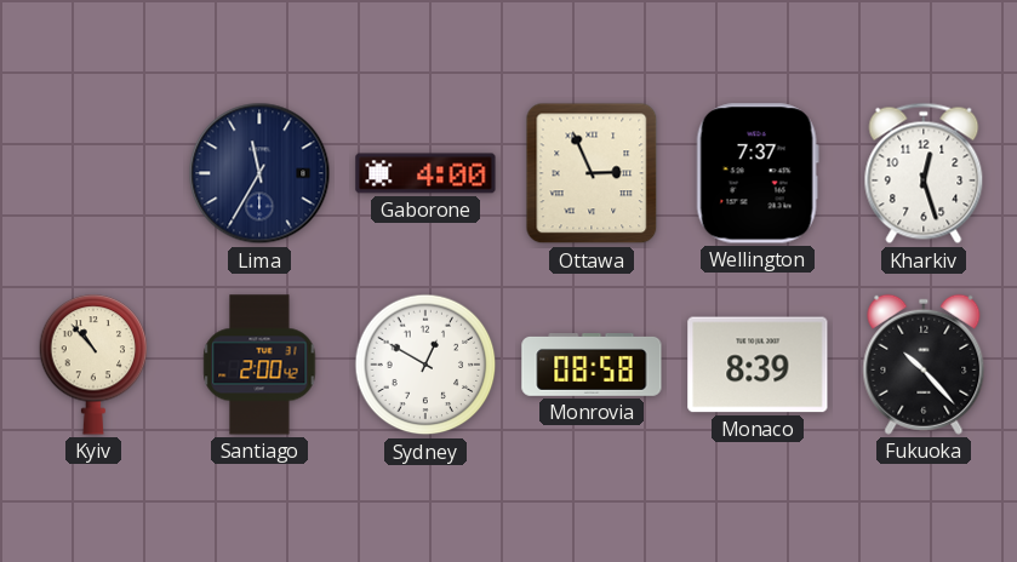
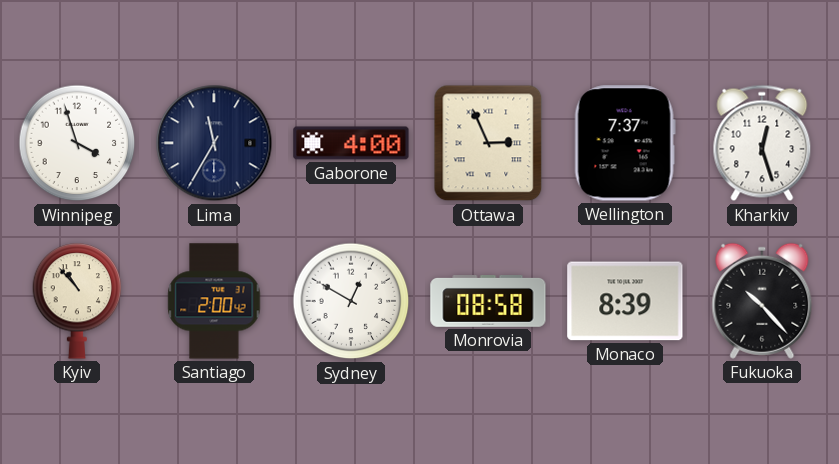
Winnipeg: none -> 3:57
